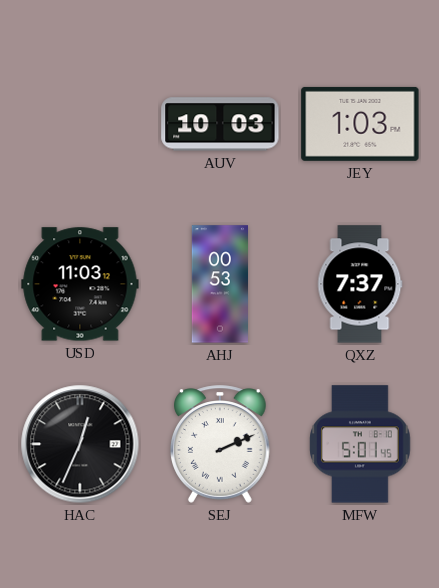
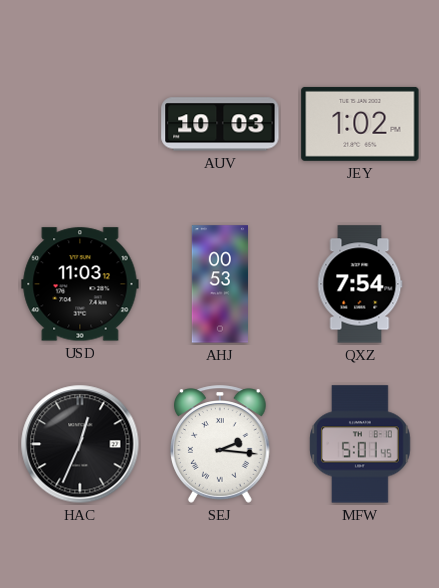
JEY: 1:03 -> 1:02
QXZ: 7:37 -> 7:54
SEJ: 2:11 -> 2:16
